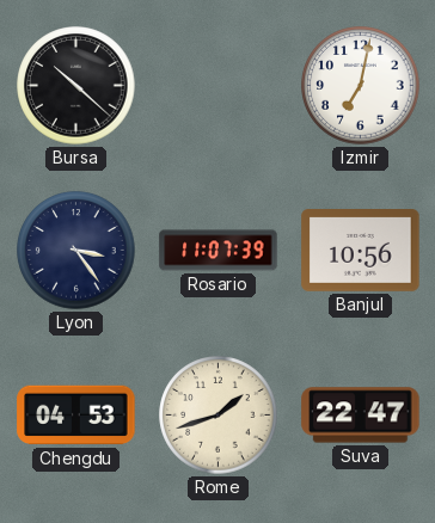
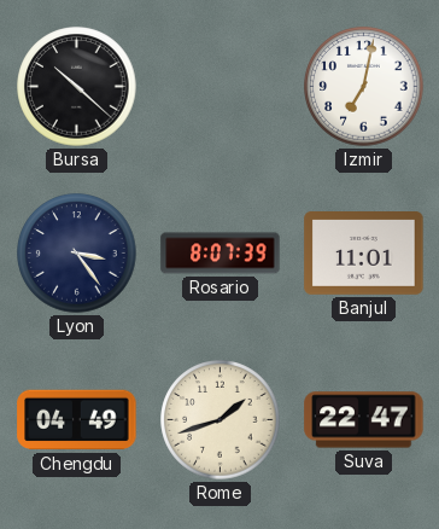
Rosario: 11:07 -> 8:07
Banjul: 10:56 -> 11:01
Chengdu: 04:53 -> 04:49
